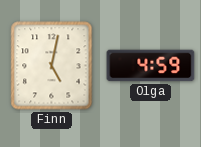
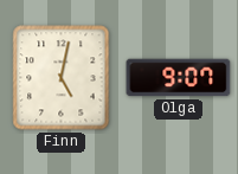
Olga: 4:59 -> 9:07
